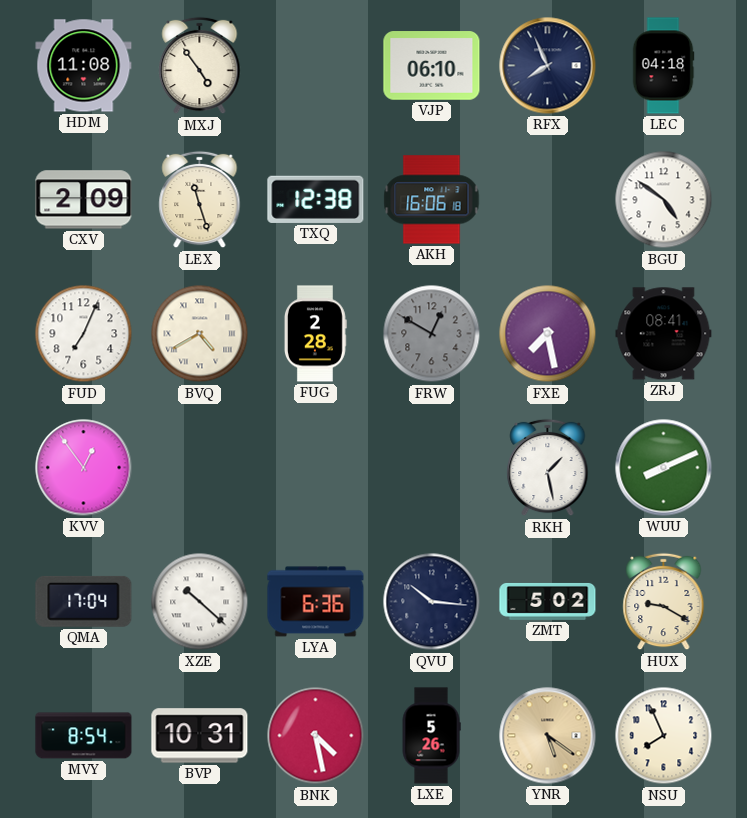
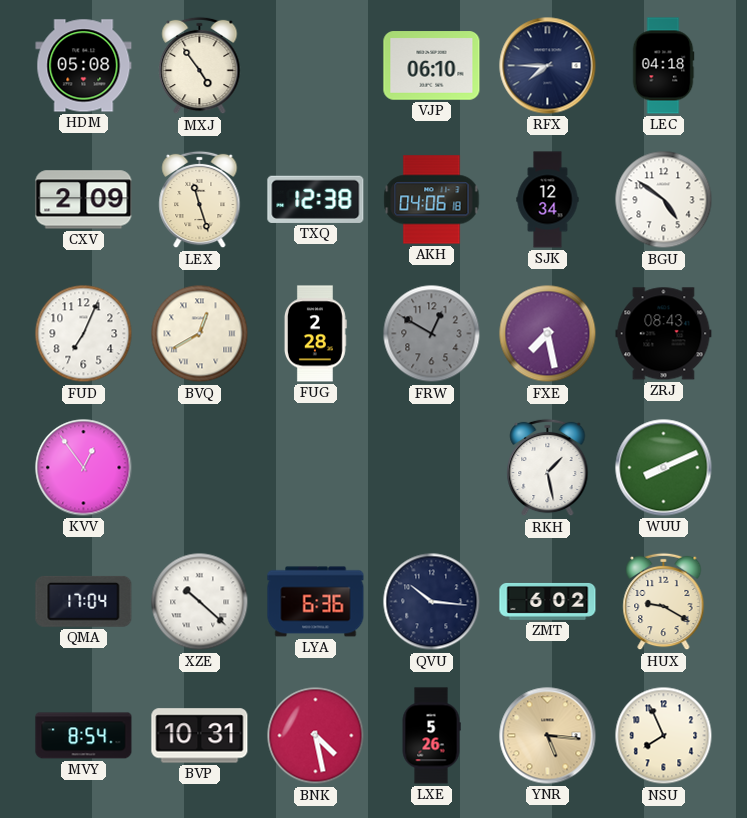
HDM: 11:08 -> 05:08
RFX: 7:56 -> 7:45
AKH: 16:06 -> 04:06
SJK: none -> 12:34
BVQ: 4:40 -> 12:40
ZRJ: 08:41 -> 08:43
ZMT: 5:02 -> 6:02
YNR: 5:21 -> 5:16
